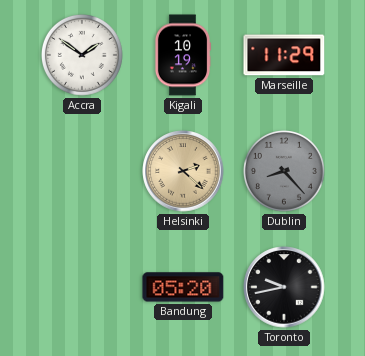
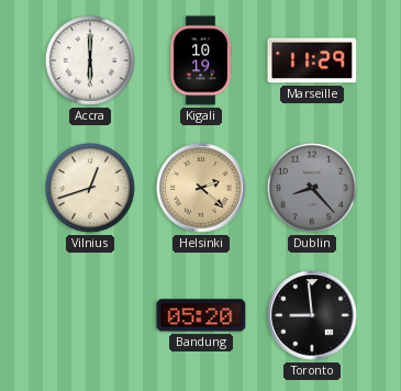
Accra: 1:51 -> 6:00
Vilnius: none -> 12:42
Toronto: 9:43 -> 8:59
